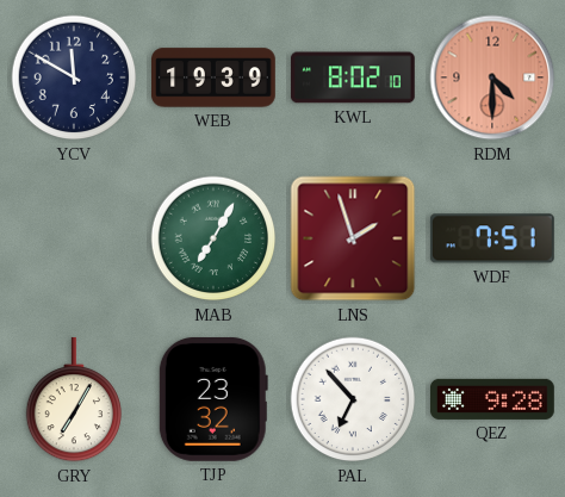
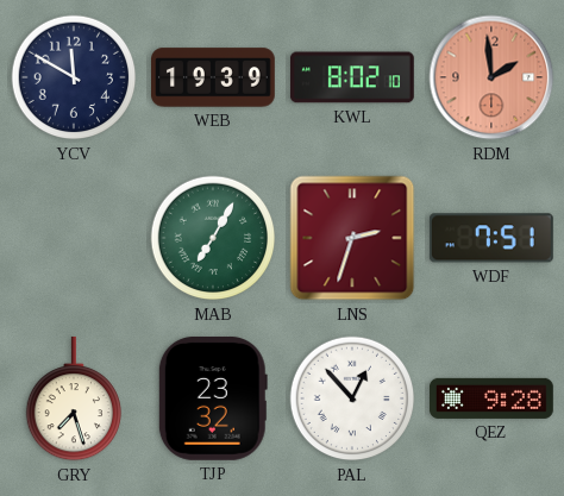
RDM: 4:30 -> 1:59
LNS: 1:57 -> 2:33
GRY: 7:05 -> 7:27
PAL: 6:53 -> 12:53
